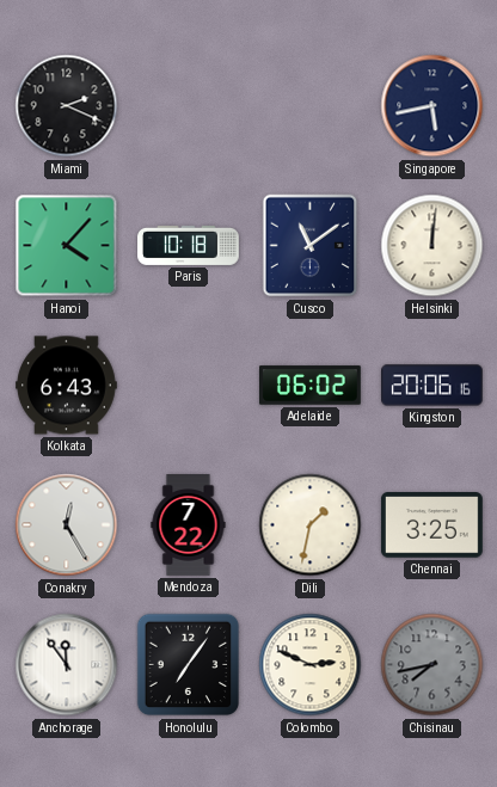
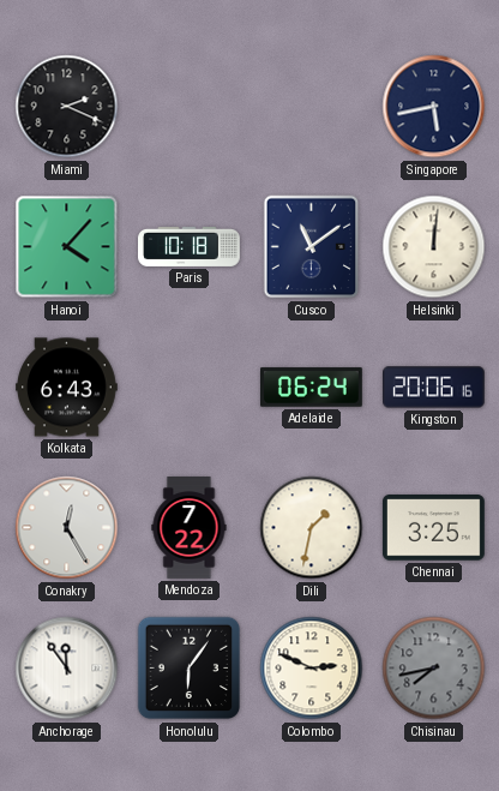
Adelaide: 06:02 -> 06:24
Honolulu: 7:06 -> 6:06
